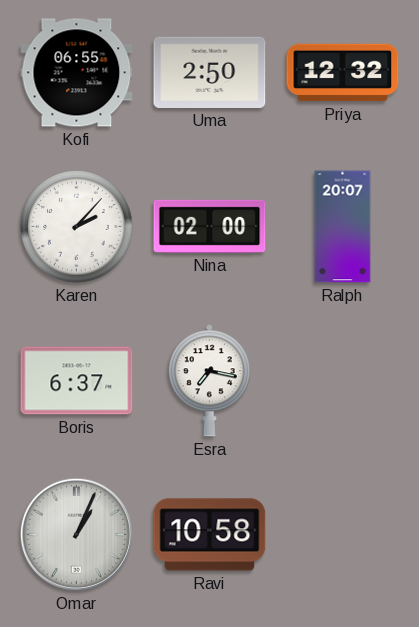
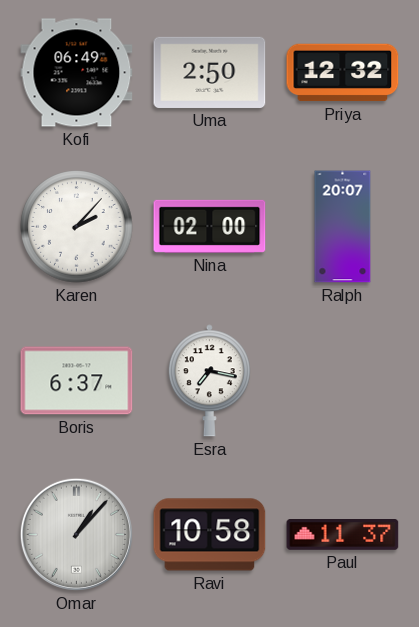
Kofi: 06:55 -> 06:49
Omar: 1:04 -> 1:07
Paul: none -> 11:37
